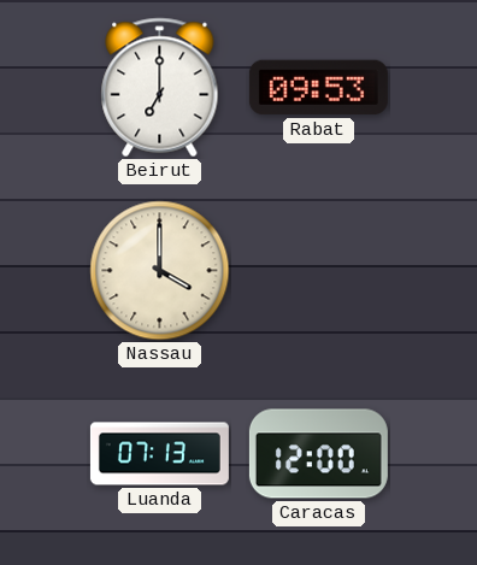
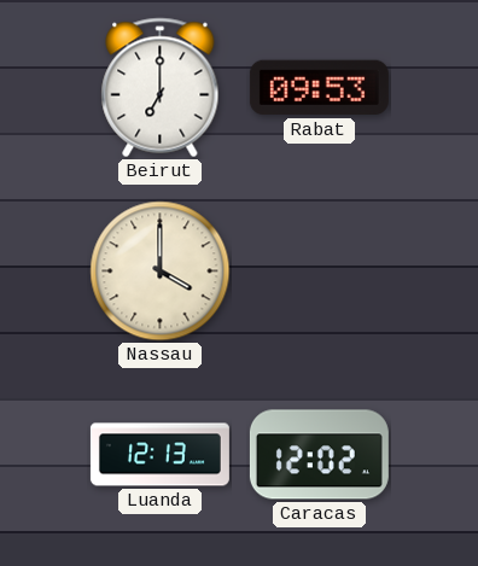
Luanda: 07:13 -> 12:13
Caracas: 12:00 -> 12:02
